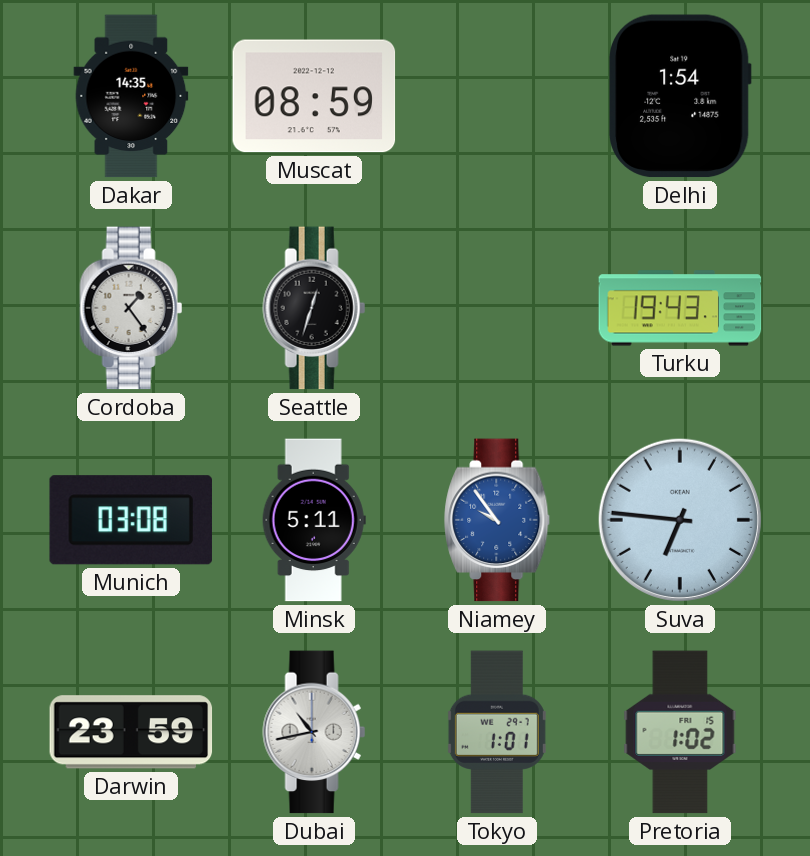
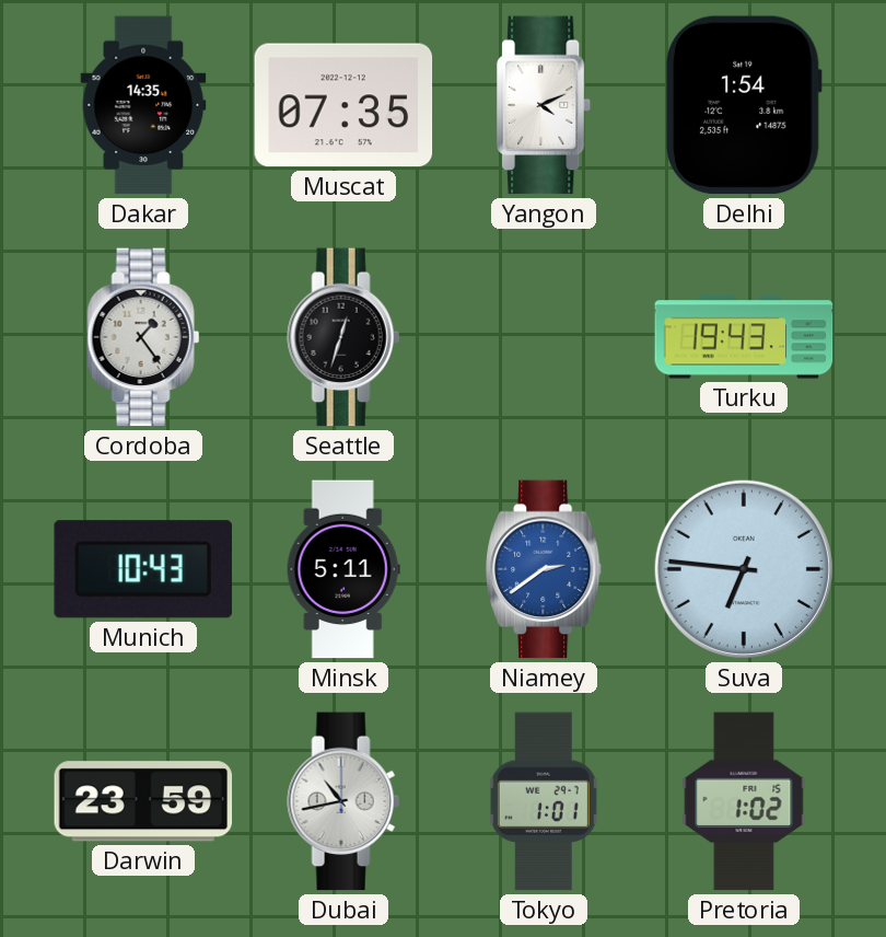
Muscat: 08:59 -> 07:35
Yangon: none -> 4:11
Munich: 03:08 -> 10:43
Niamey: 9:54 -> 2:39
